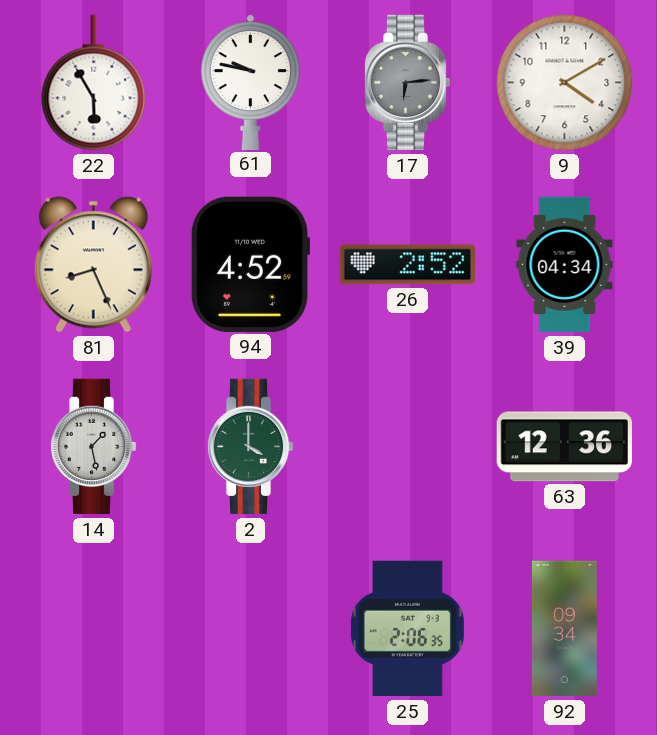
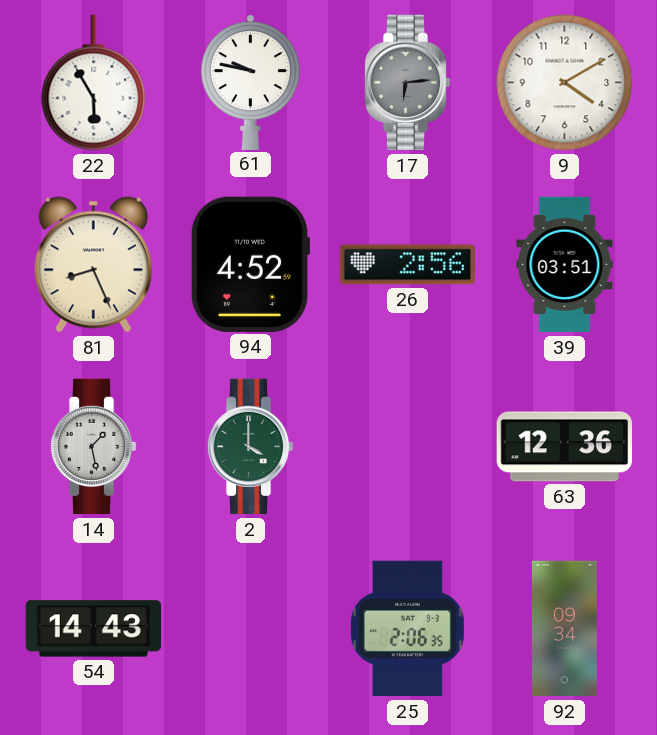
26: 2:52 -> 2:56
39: 04:34 -> 03:51
54: none -> 14:43
